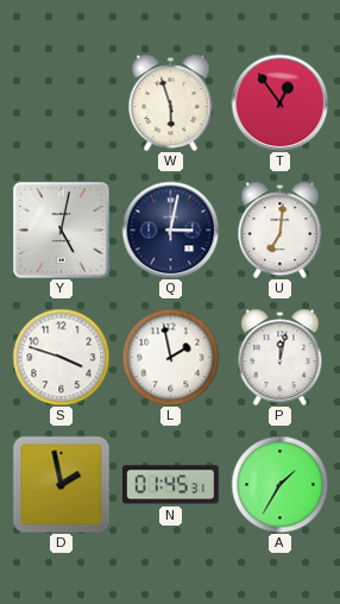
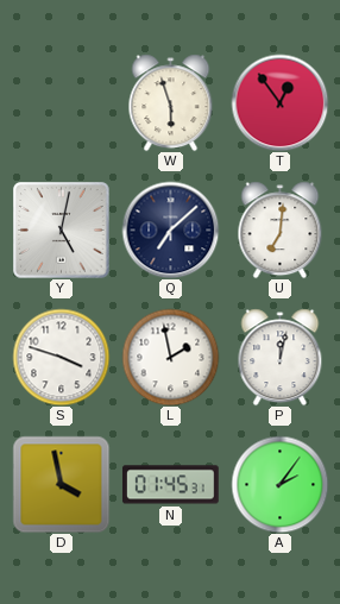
Q: 3:02 -> 7:08
D: 1:58 -> 3:58
A: 1:35 -> 2:06
